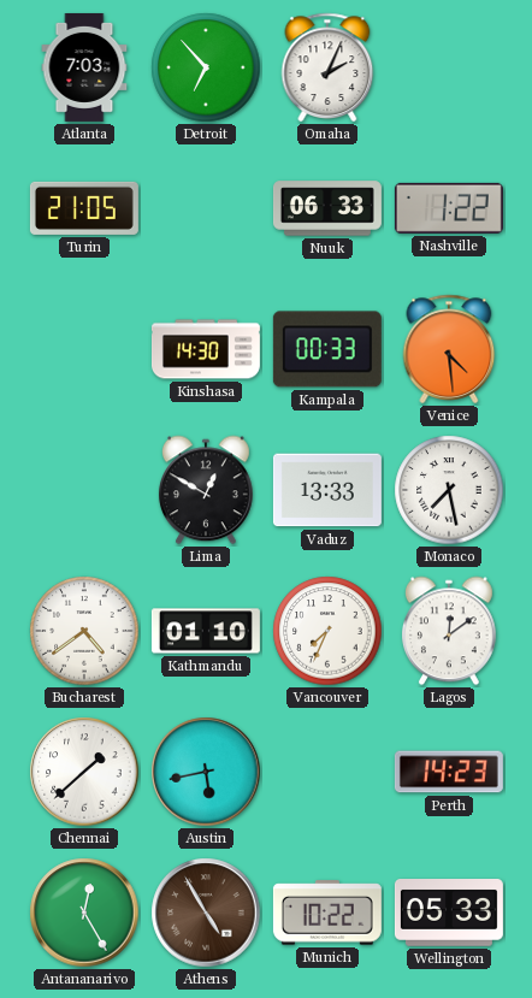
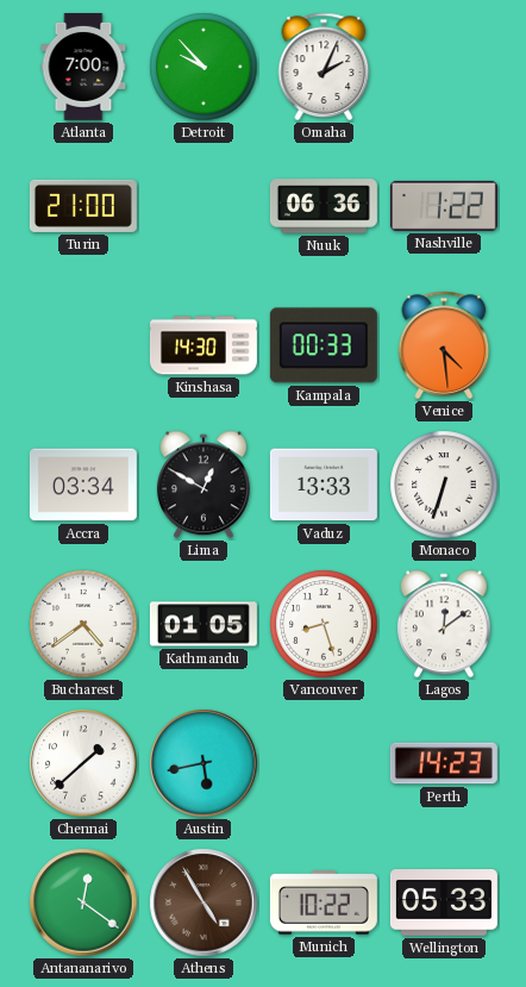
Atlanta: 7:03 -> 7:00
Detroit: 6:53 -> 9:53
Turin: 21:05 -> 21:00
Nuuk: 06:33 -> 06:36
Accra: none -> 03:34
Monaco: 7:28 -> 6:33
Kathmandu: 01:10 -> 01:05
Vancouver: 7:34 -> 8:27
Antananarivo: 12:25 -> 12:21
